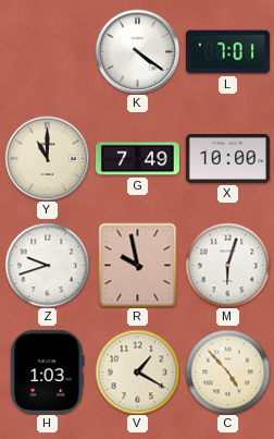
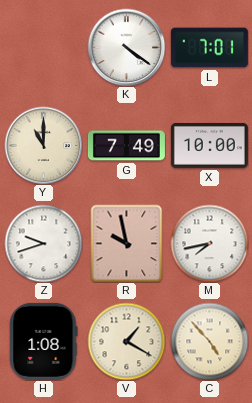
M: 6:03 -> 7:43
H: 1:03 -> 1:08
